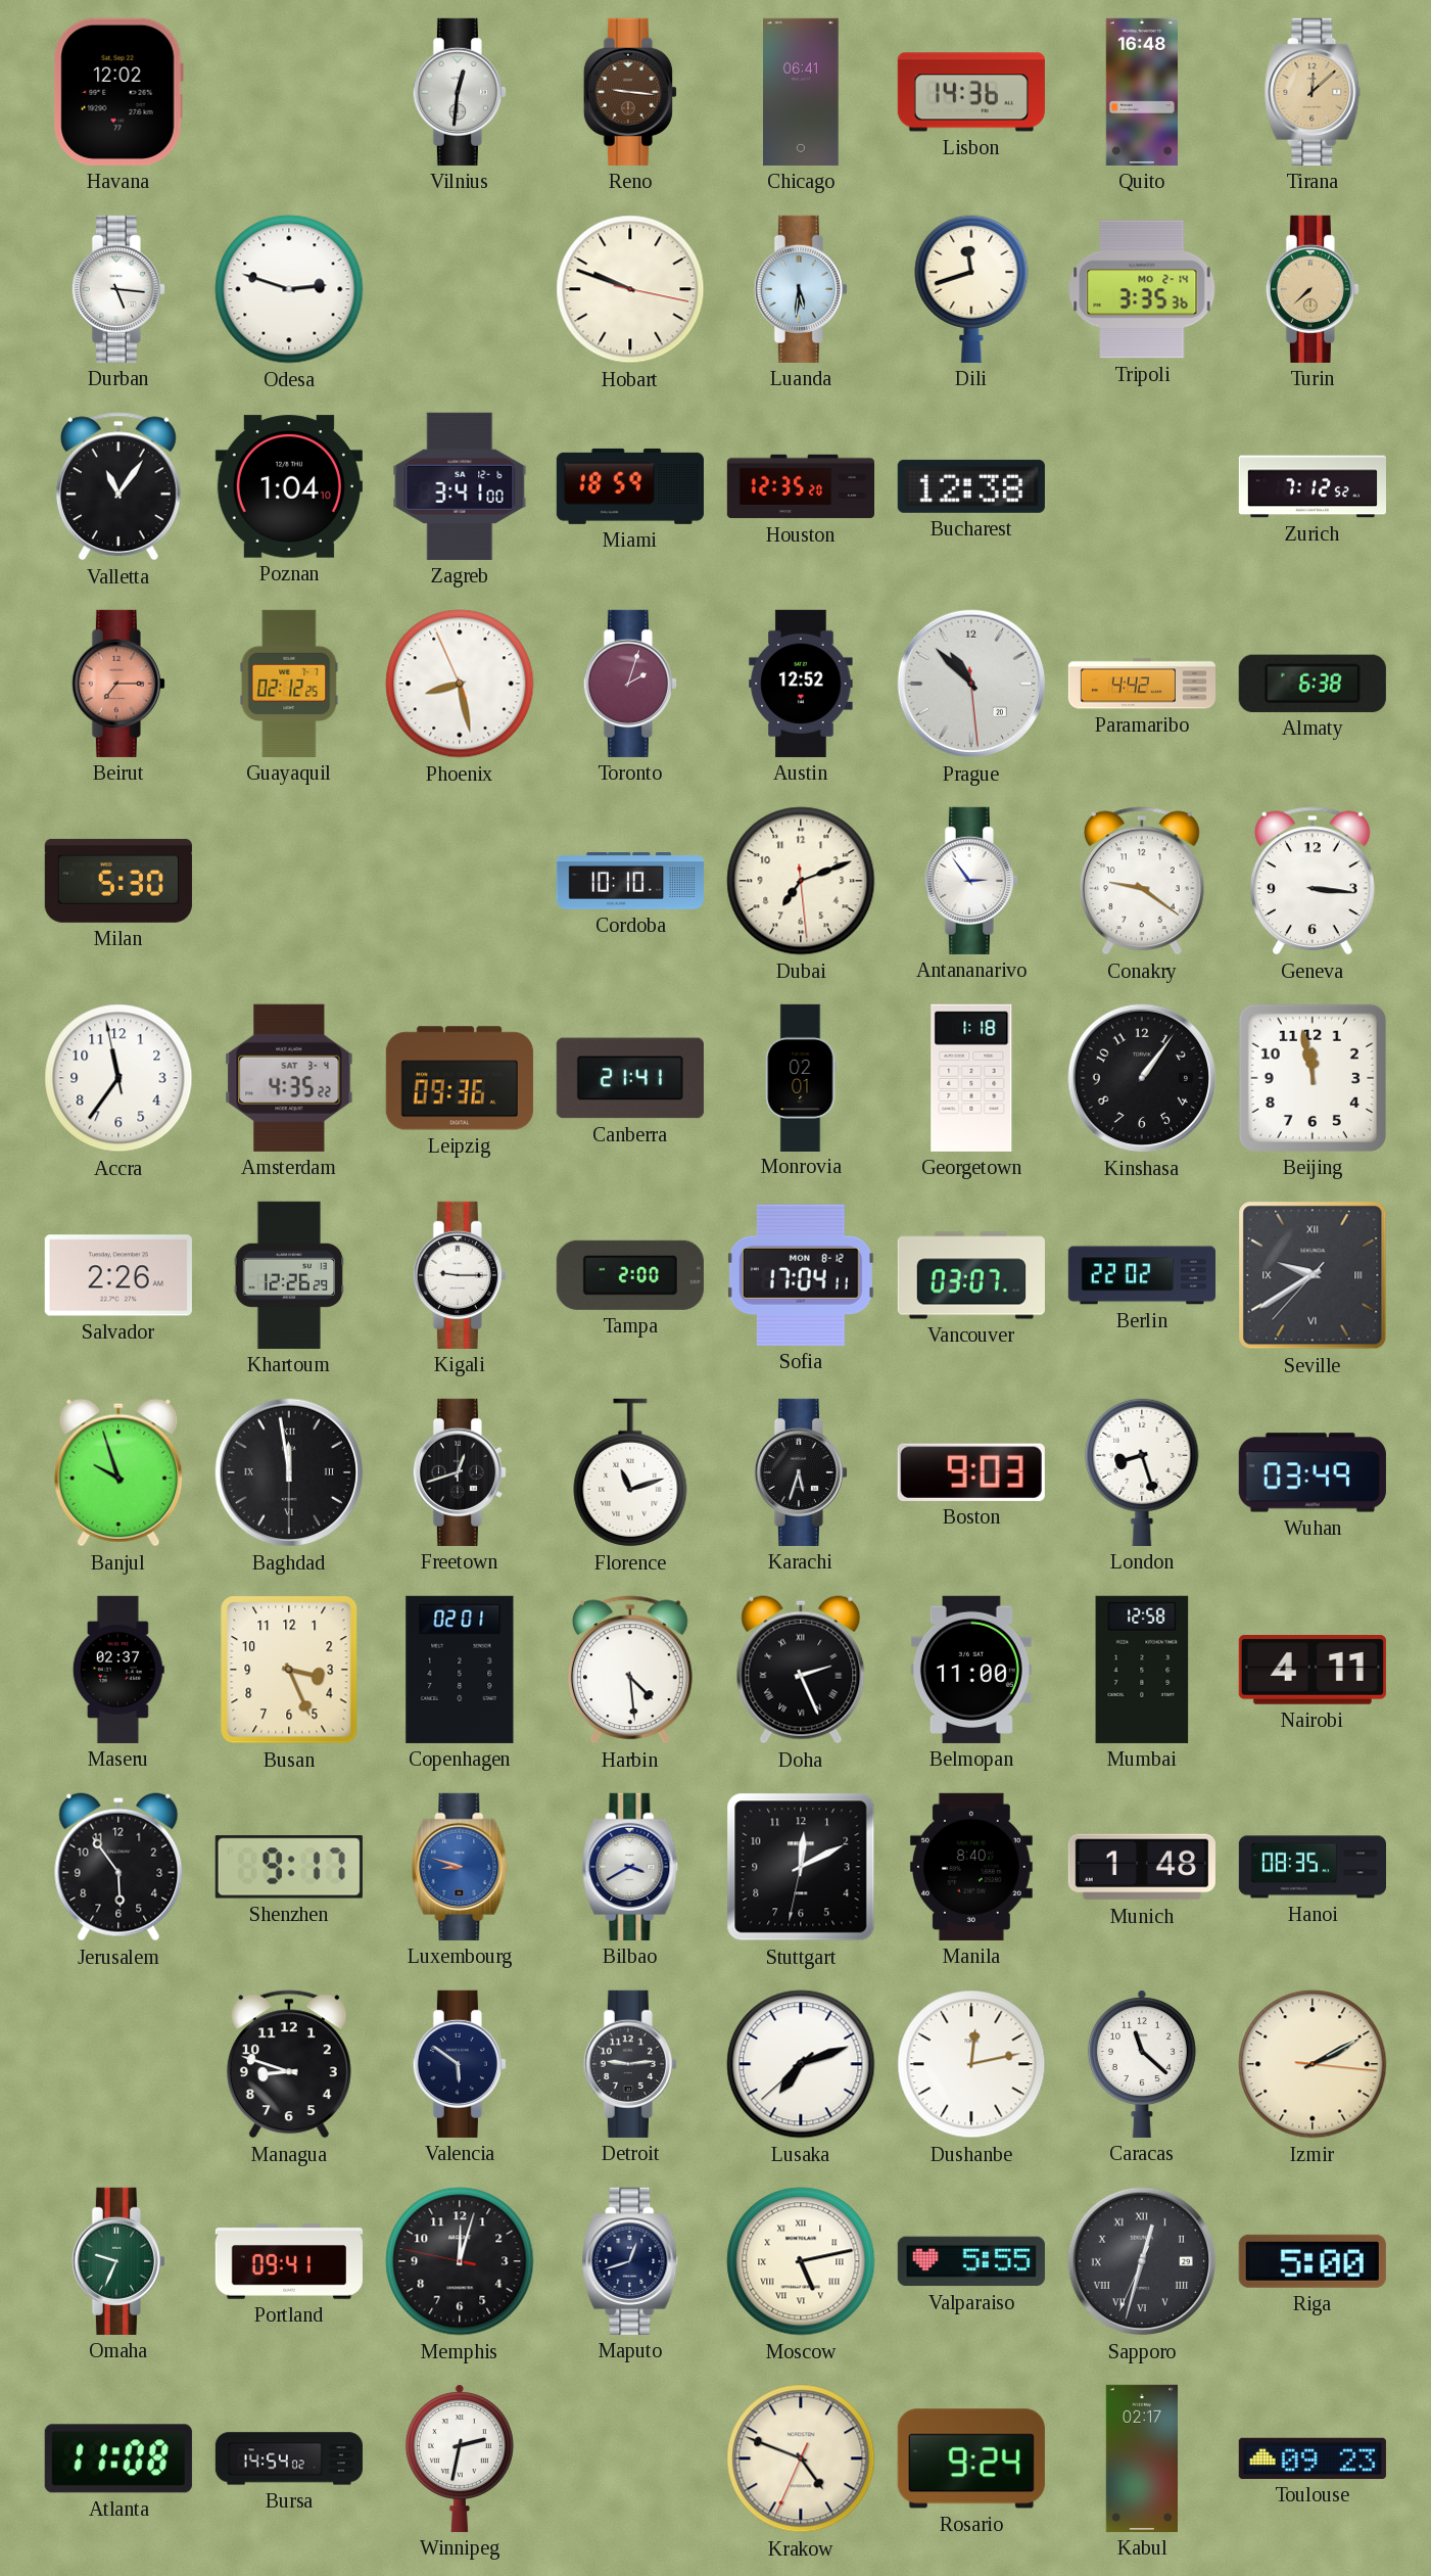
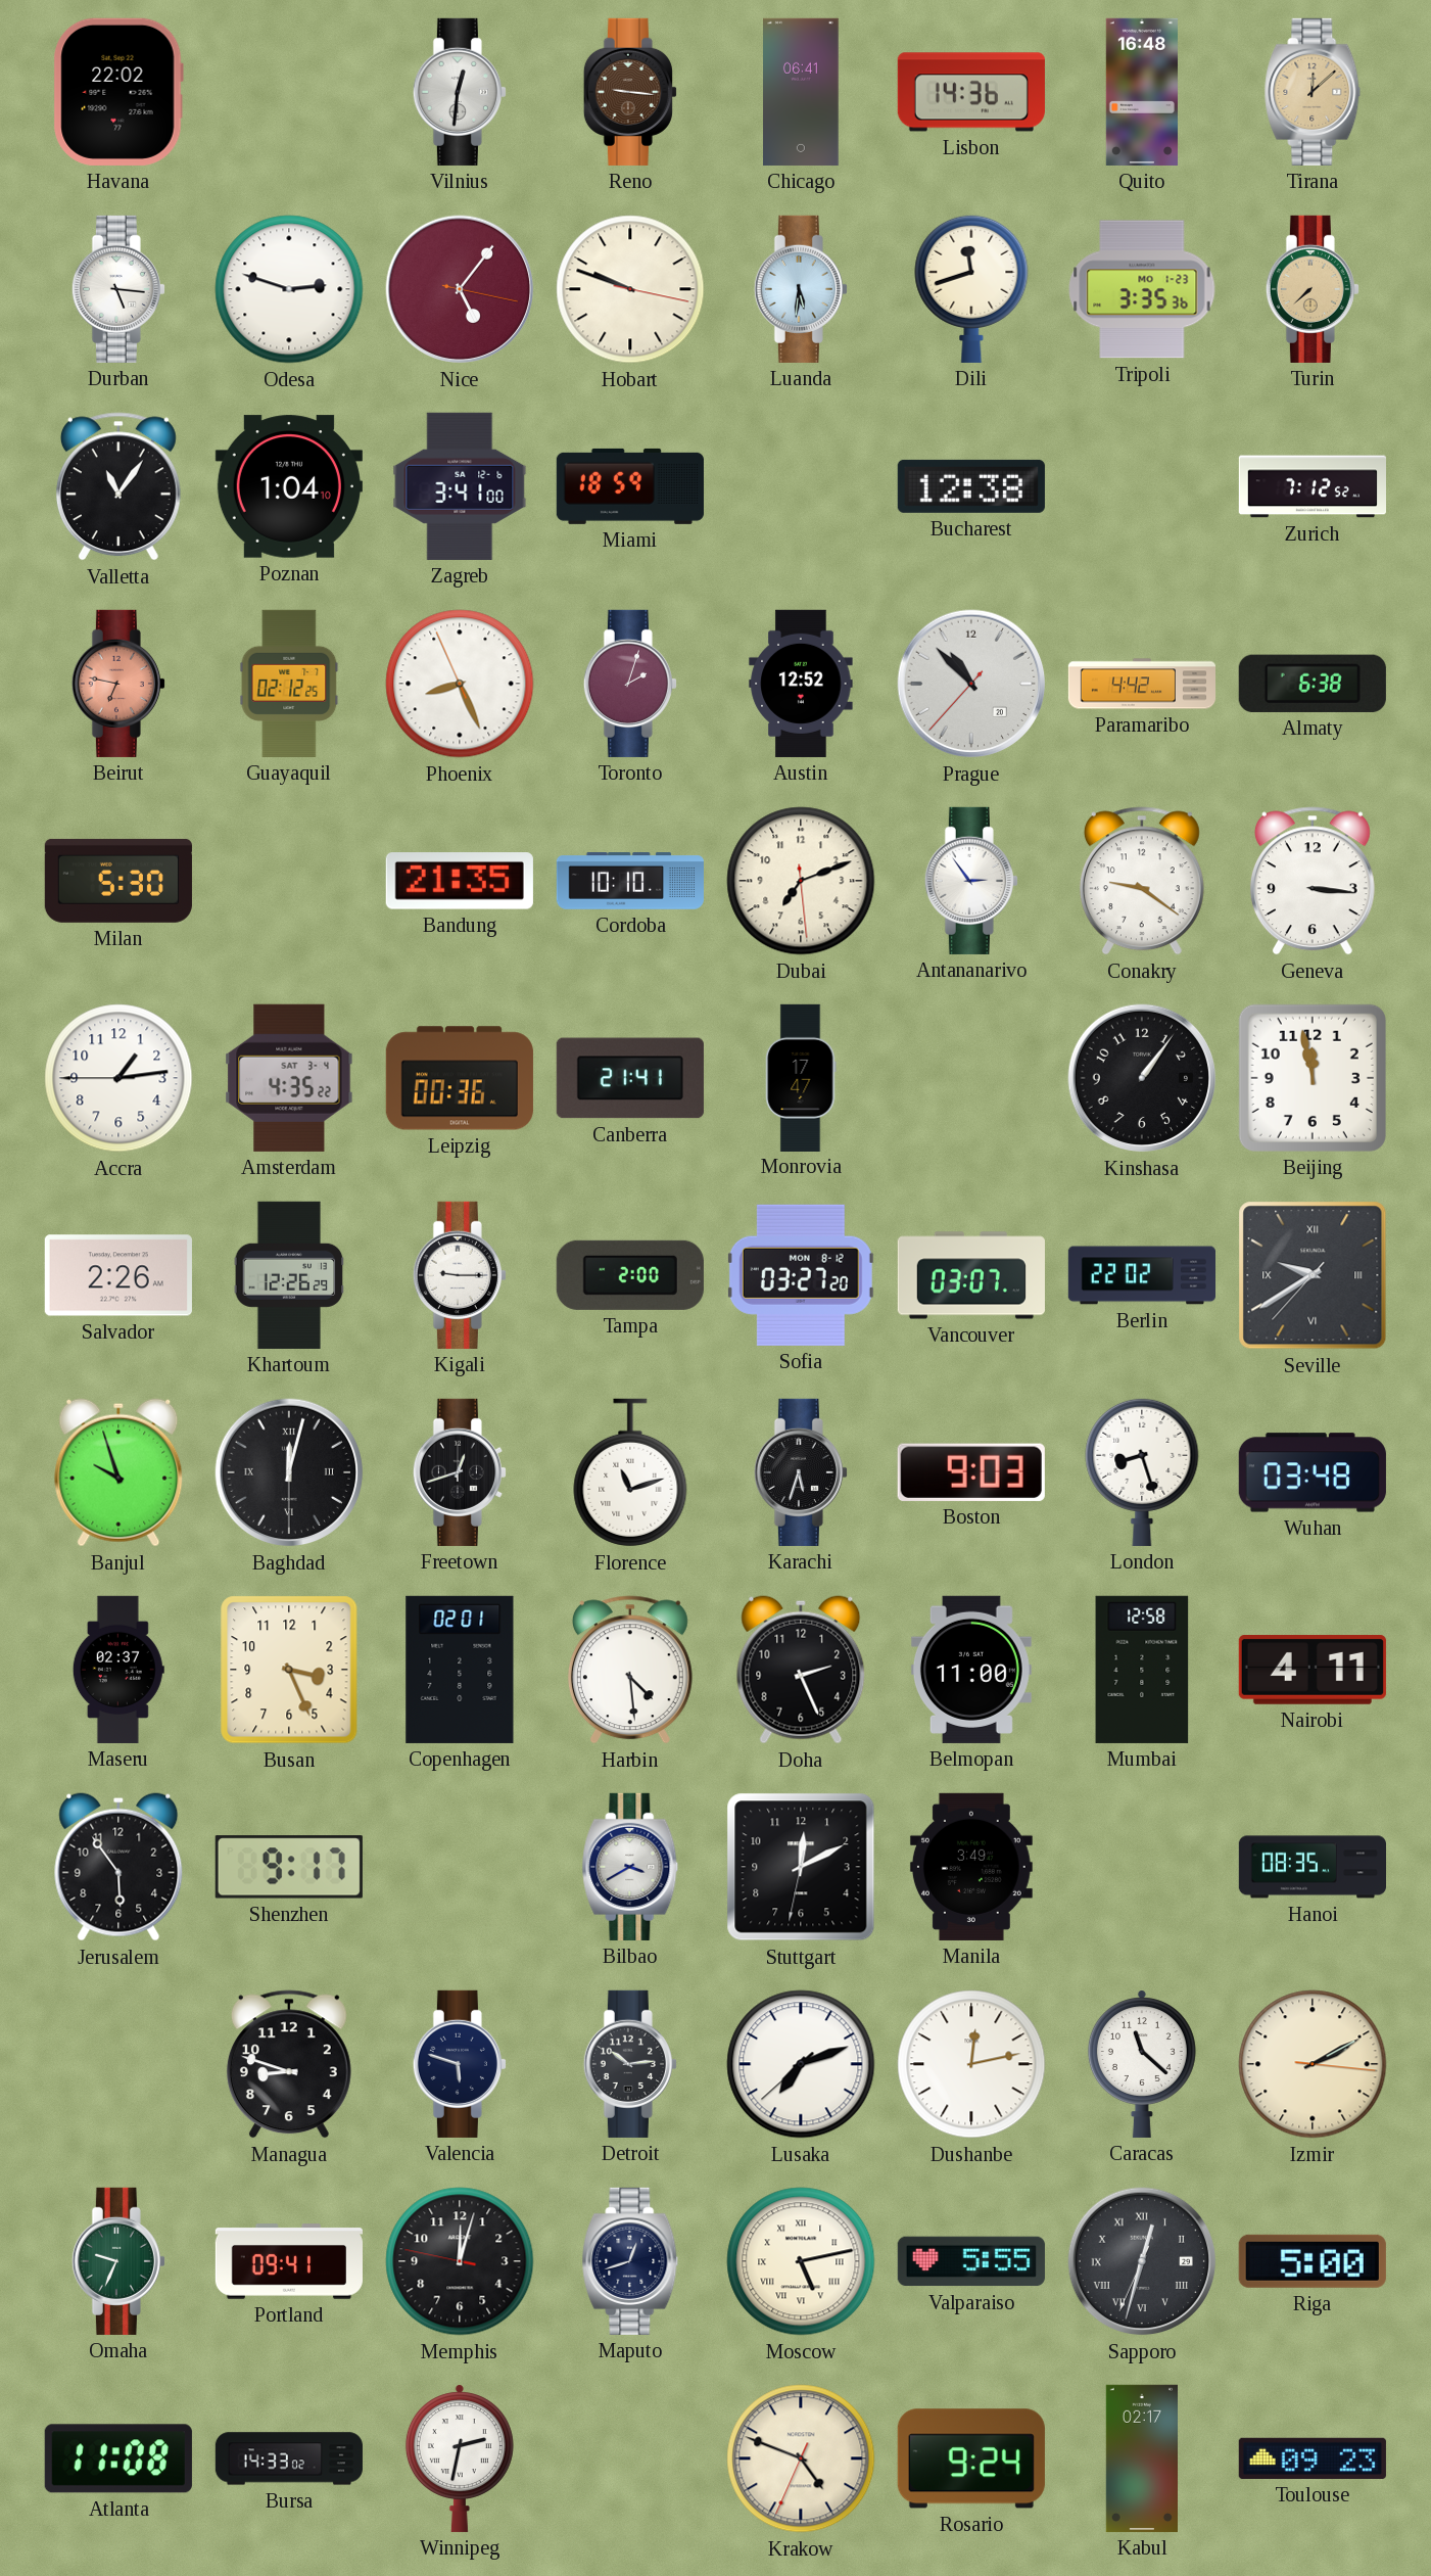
Havana: 12:02 -> 22:02
Nice: none -> 5:06
Tripoli date: MO 2-14 -> MO 1-23
Houston: 12:35 -> none
Beirut: 7:15 -> 6:47
Phoenix: 8:27 -> 8:25
Prague: 10:52:29 -> 10:52:37
Bandung: none -> 21:35
Accra: 11:35 -> 1:13
Leipzig: 09:36 -> 00:36
Monrovia: 02:01 -> 17:47
Georgetown: 1:18 -> none
Sofia: 17:04 -> 03:27
Baghdad: 11:58 -> 12:02
Wuhan: 03:49 -> 03:48
Doha numerals: Roman -> Arabic
Luxembourg: 8:48 -> none
Manila: 8:40 -> 3:49
Munich: 1:48 -> none
Valencia: 5:51 -> 5:48
Detroit: 9:14 -> 10:14
Bursa: 14:54 -> 14:33
